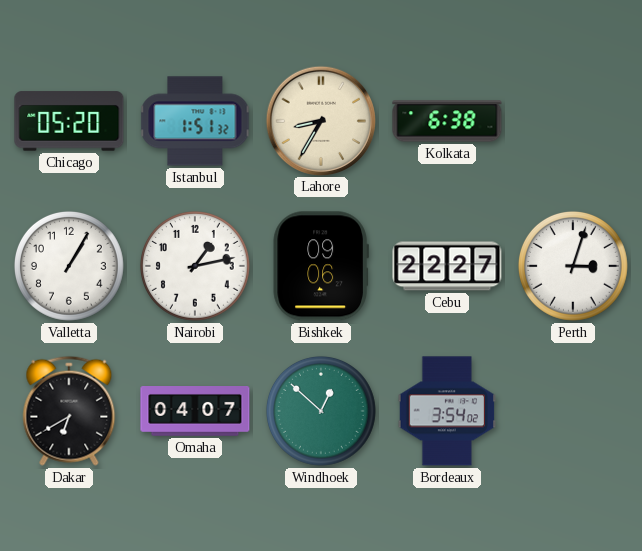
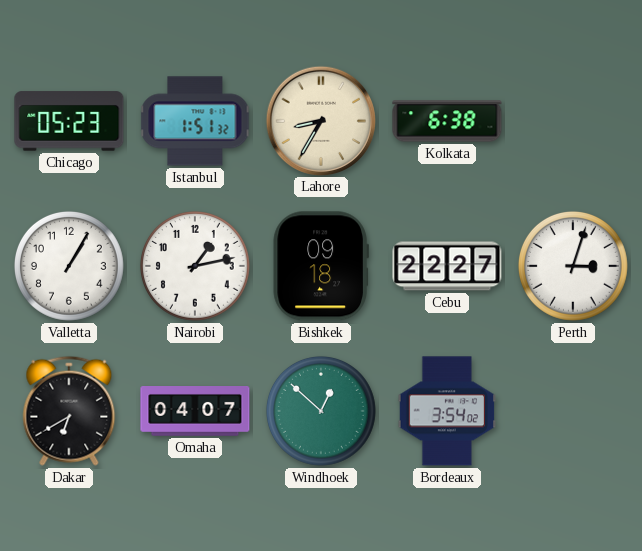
Chicago: 05:20 -> 05:23
Bishkek: 09:06 -> 09:18
